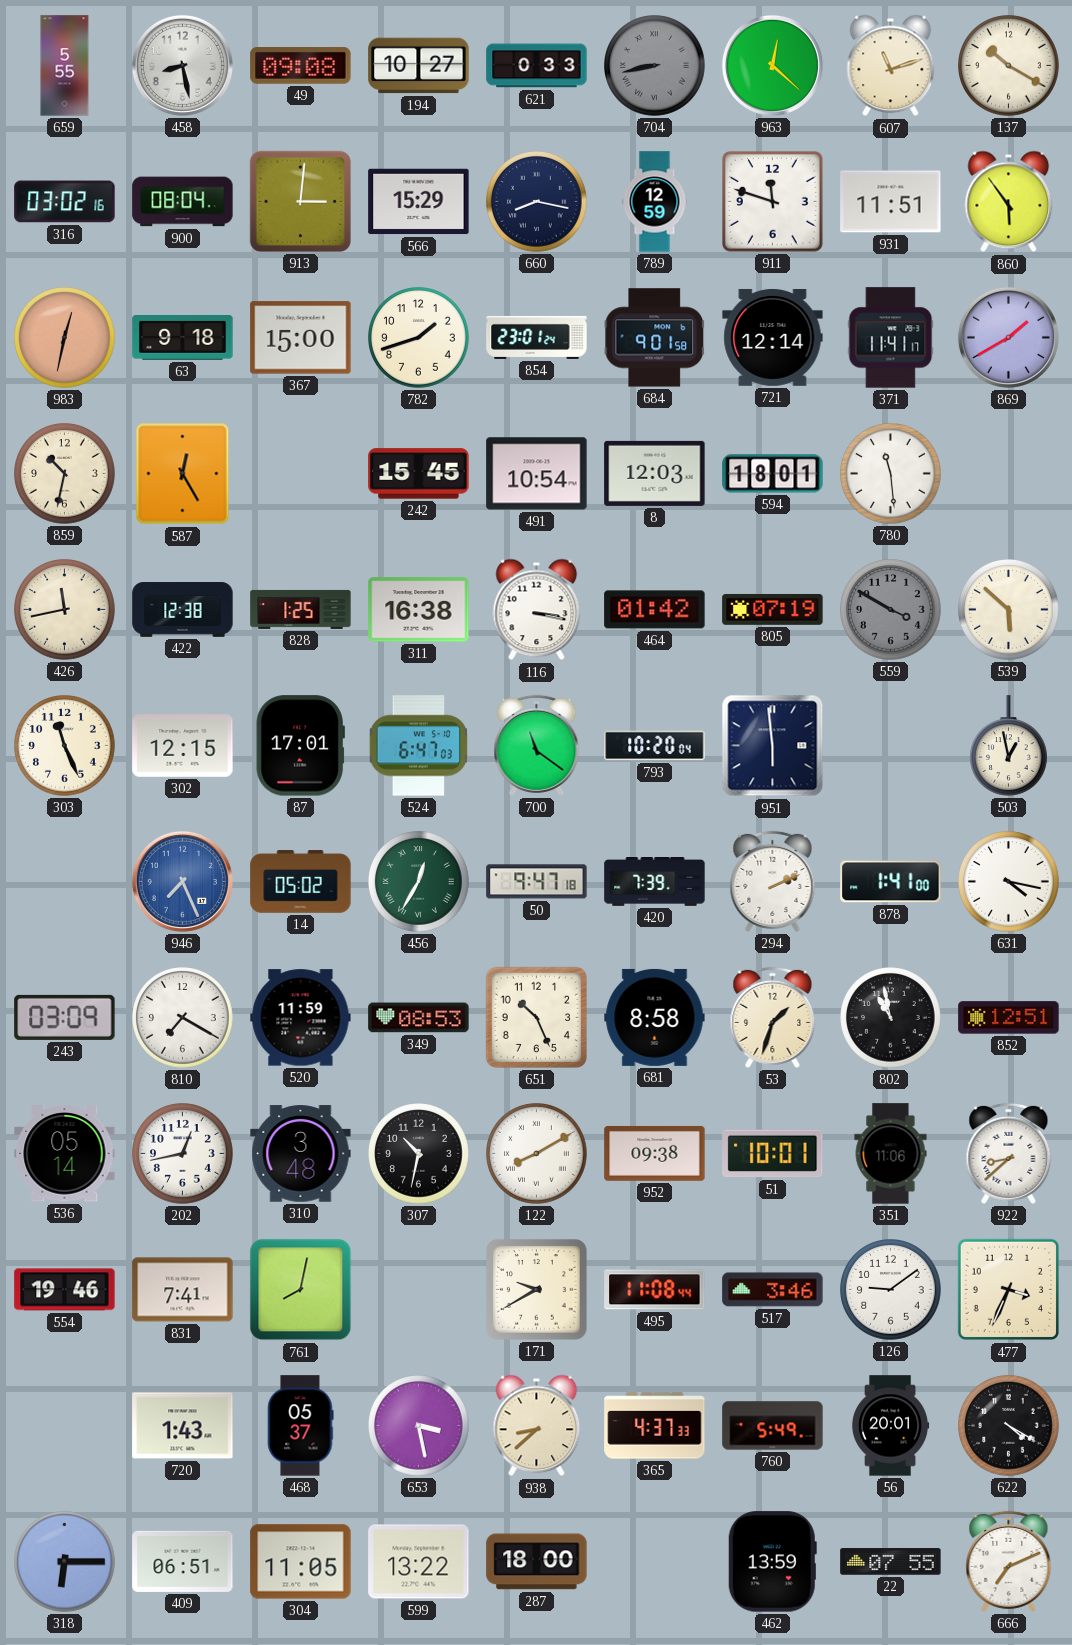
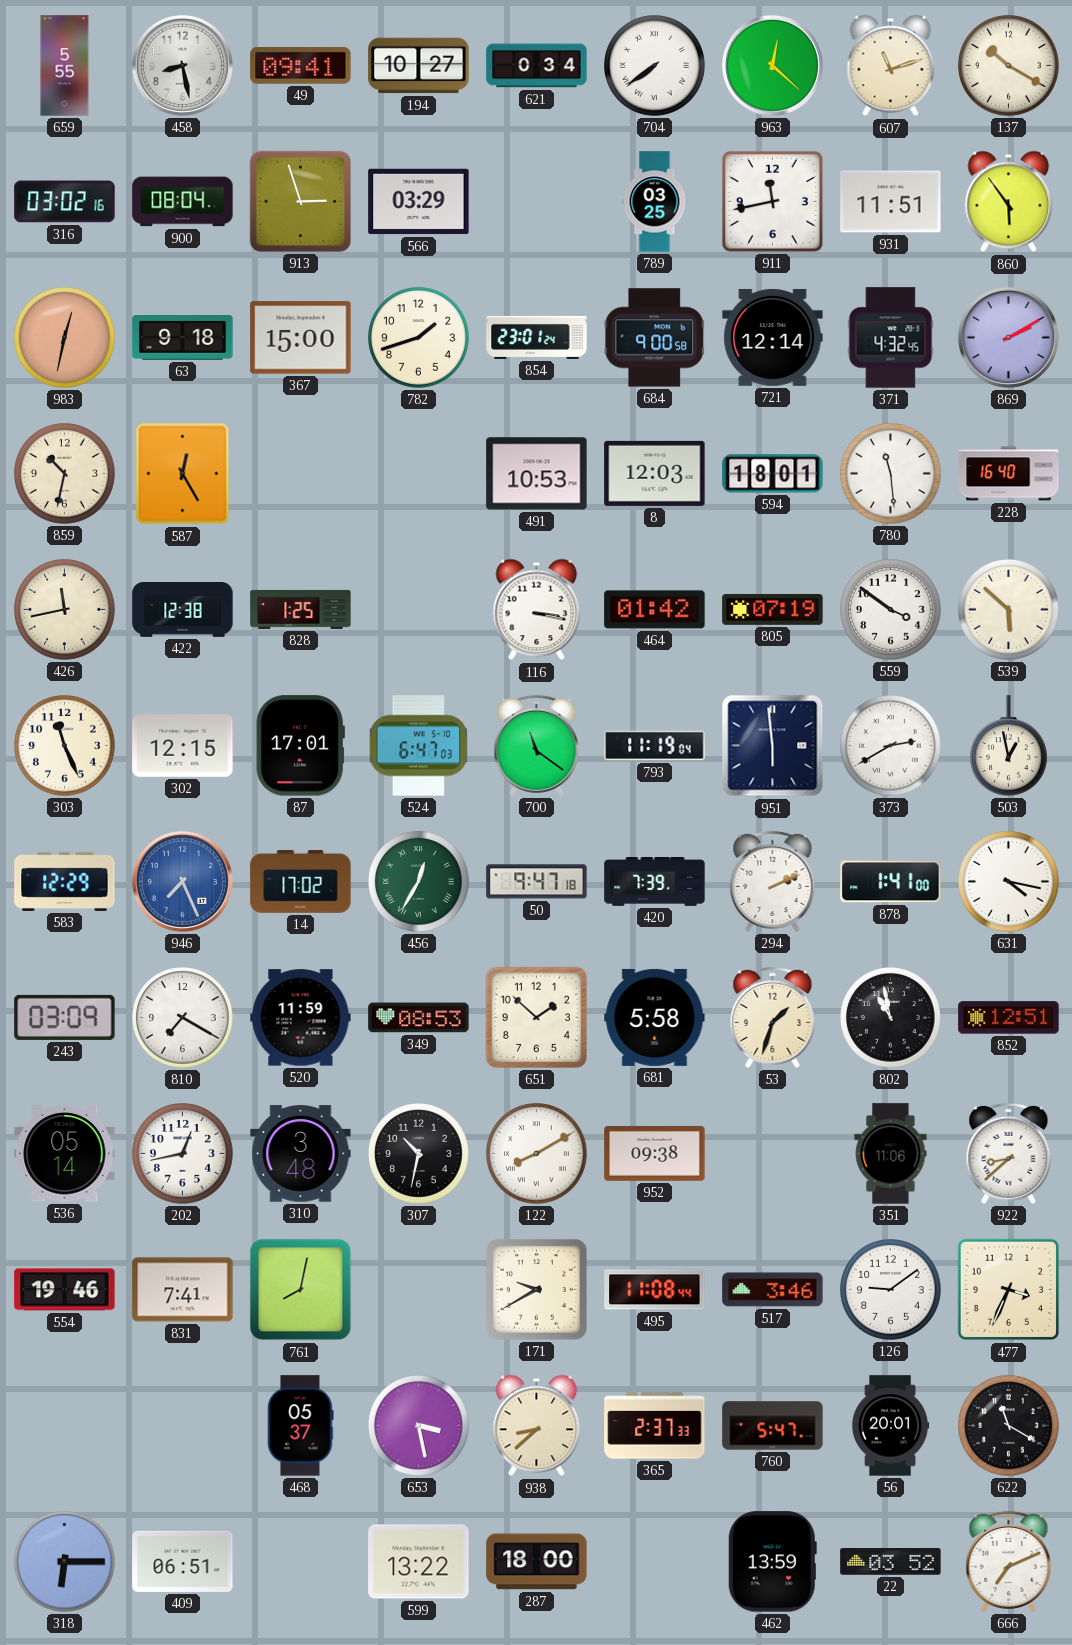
49: 09:08 -> 09:41
621: 0:33 -> 0:34
704: 8:43 -> 7:39
704 dial: grey -> white
913: 3:01 -> 2:57
566: 15:29 -> 03:29
660: 8:17 -> none
789: 12:59 -> 03:25
911: 11:48 -> 11:43
684: 9:01 -> 9:00
371: 11:41 -> 4:32
869: 1:40 -> 2:10
242: 15:45 -> none
491: 10:54 -> 10:53
228: none -> 16:40
311: 16:38 -> none
559: 3:50 -> 3:51
559 dial: grey -> white
793: 10:20 -> 11:19
373: none -> 2:40
583: none -> 12:29
14: 05:02 -> 17:02
651: 10:26 -> 1:52
681: 8:58 -> 5:58
51: 10:01 -> none
720: 1:43 -> none
365: 4:37 -> 2:37
760: 5:49 -> 5:47
622: 4:20 -> 11:20
304: 11:05 -> none
22: 07:55 -> 03:52
